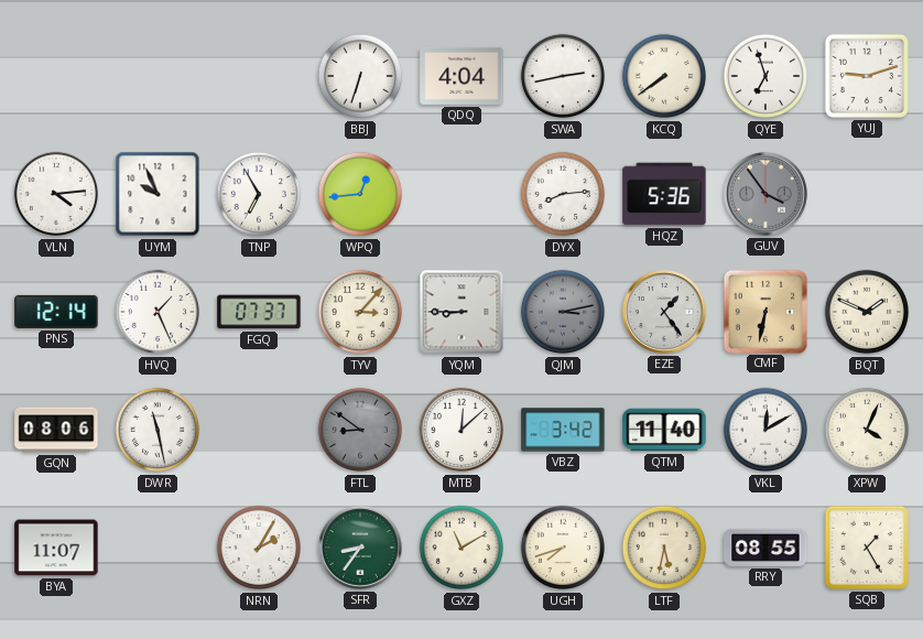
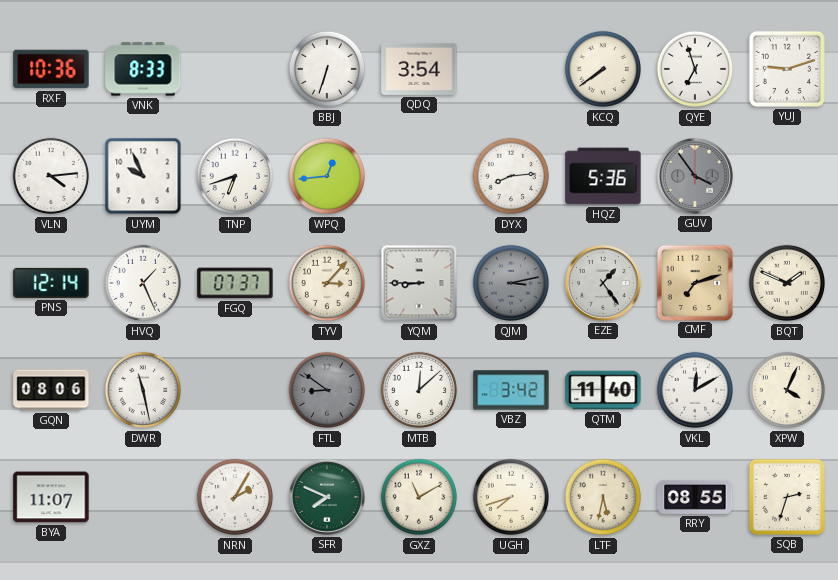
RXF: none -> 10:36
VNK: none -> 8:33
QDQ: 4:04 -> 3:54
SWA: 2:43 -> none
TNP: 6:55 -> 6:42
CMF: 6:32 -> 7:12
SFR: 8:36 -> 7:49
SQB: 1:25 -> 2:33
